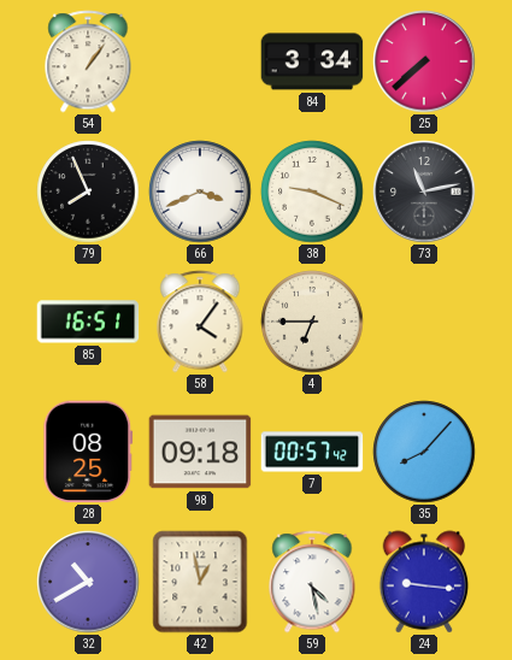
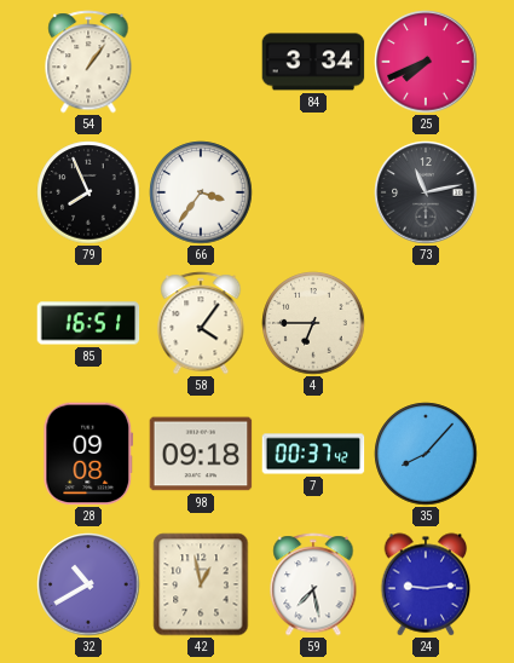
25: 7:38 -> 7:41
66: 3:41 -> 3:36
38: 9:19 -> none
28: 08:25 -> 09:08
7: 00:57 -> 00:37
59: 4:28 -> 7:28
24: 9:16 -> 9:14
